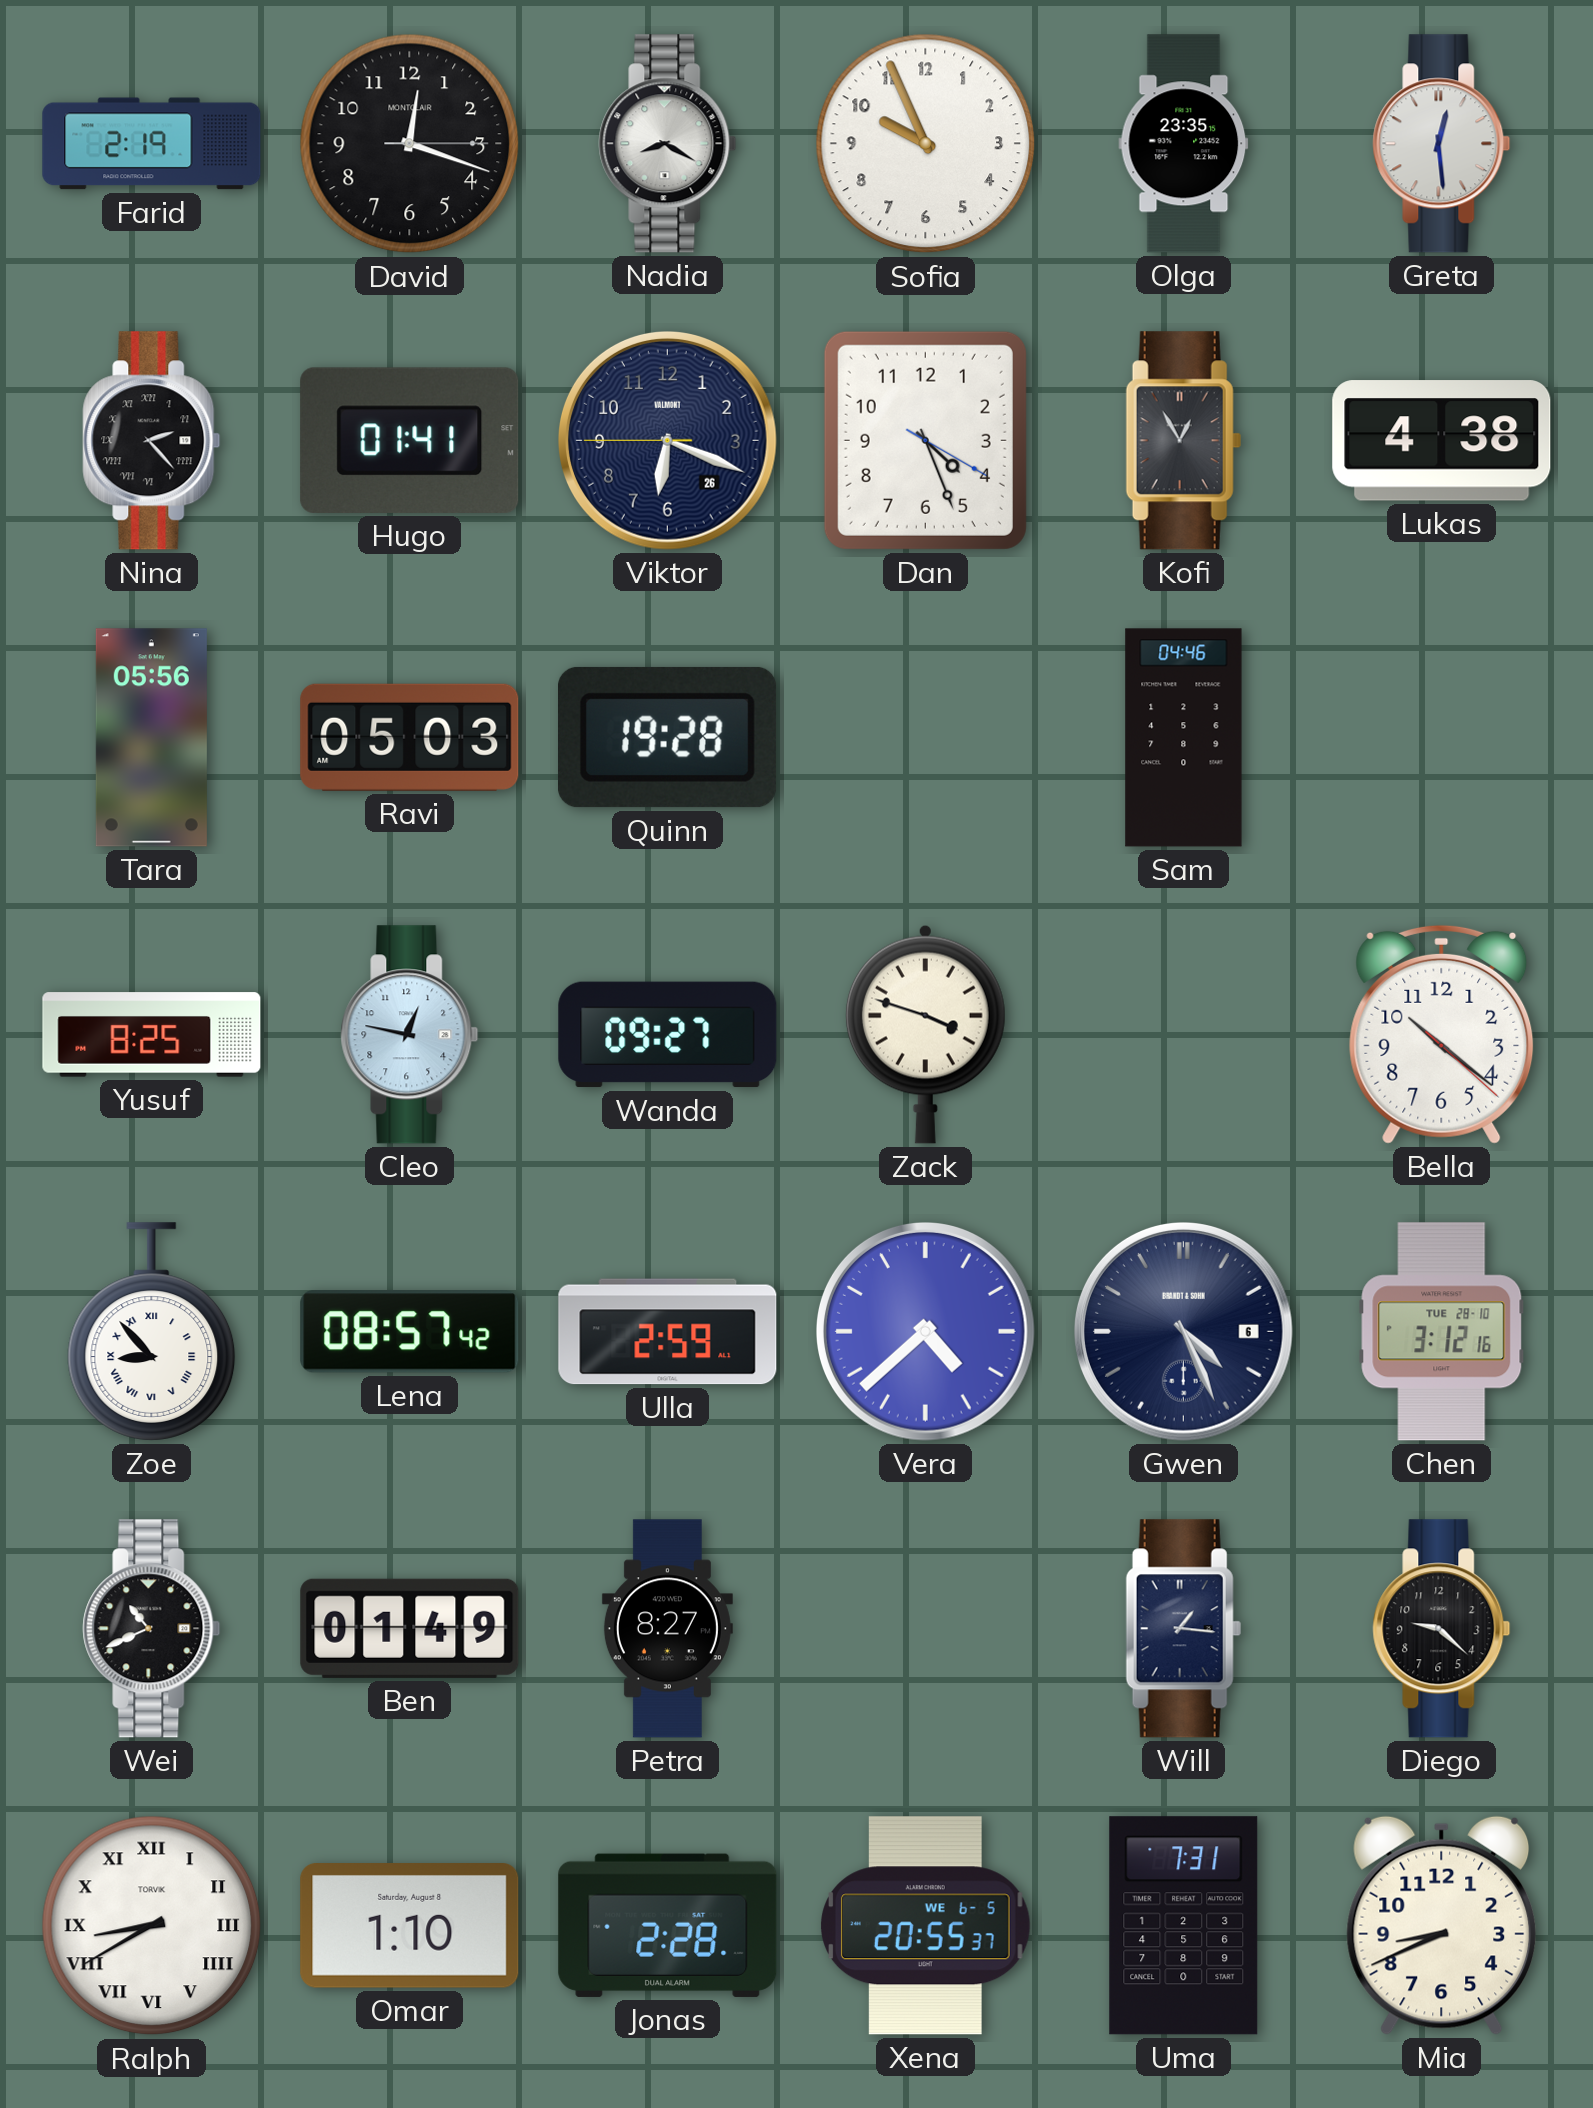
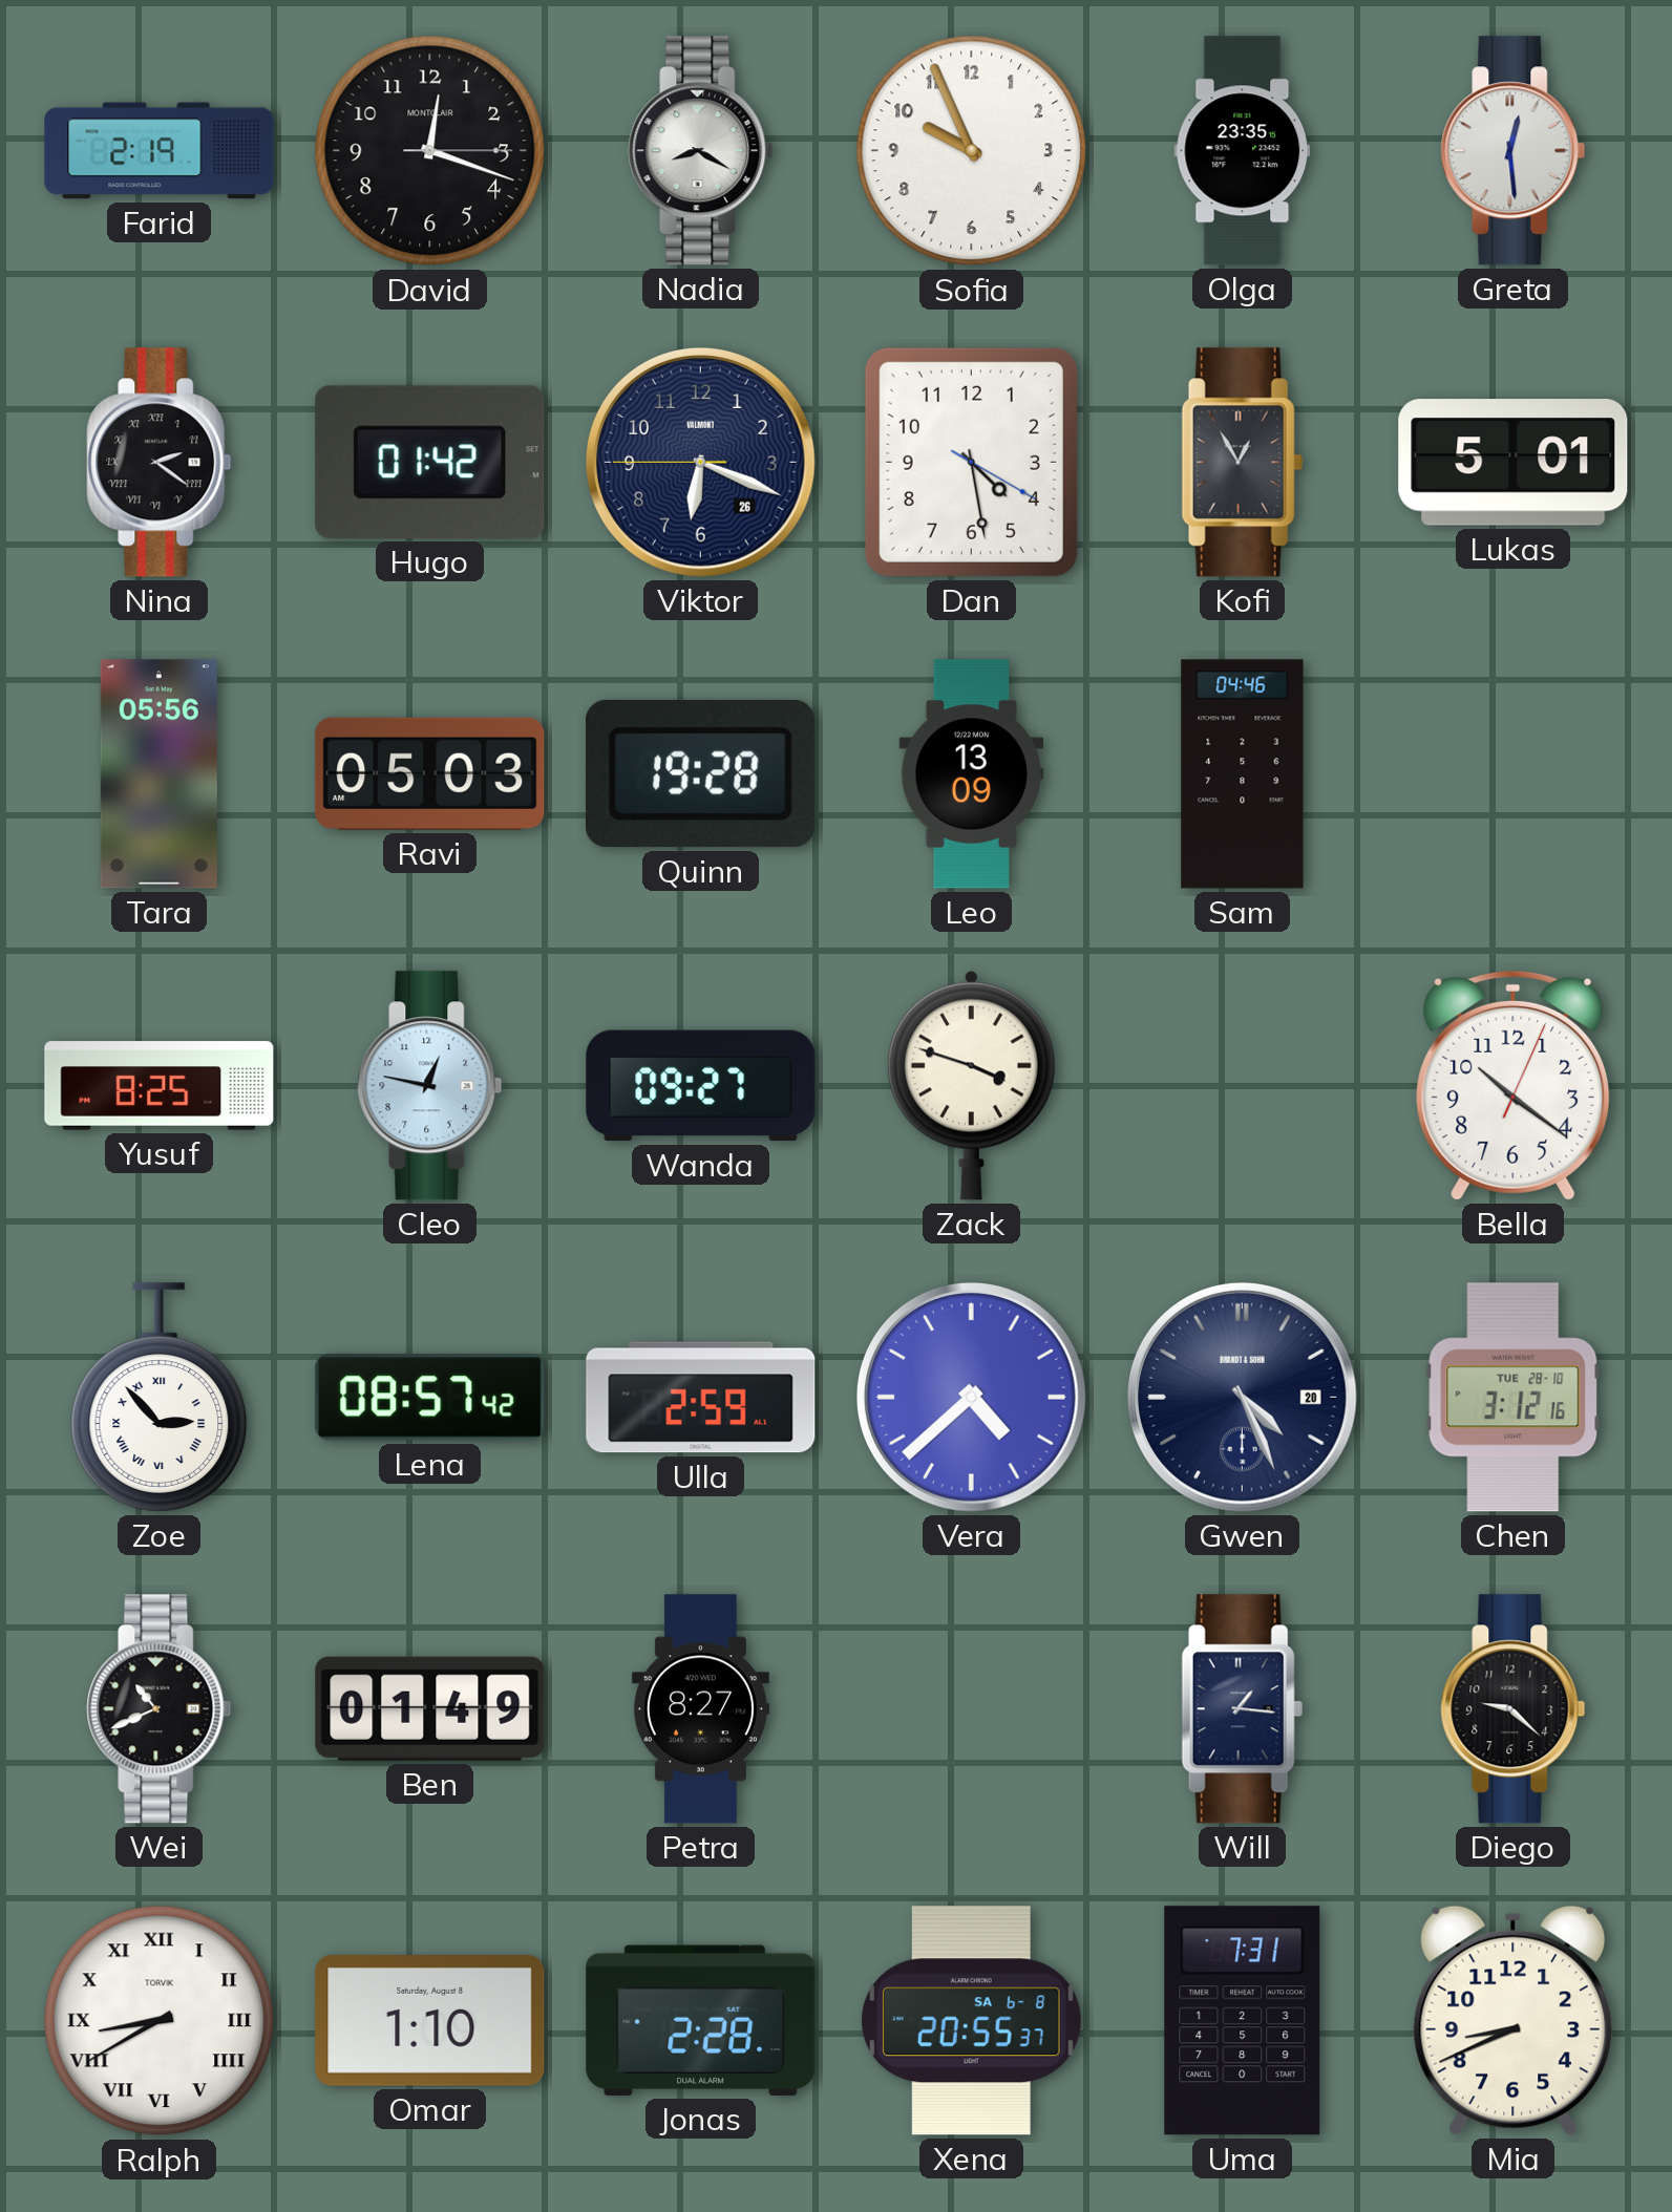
Nina: 2:23 -> 2:21
Hugo: 01:41 -> 01:42
Dan: 4:26 -> 4:28
Lukas: 4:38 -> 5:01
Leo: none -> 13:09
Bella: 10:21:22 -> 10:21:04
Zoe: 8:53 -> 2:53
Gwen date: 6 -> 20
Xena date: WE 6-5 -> SA 6-8
